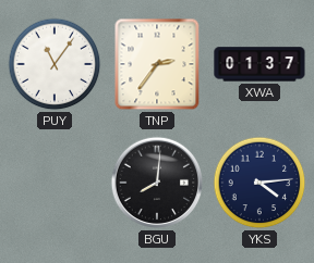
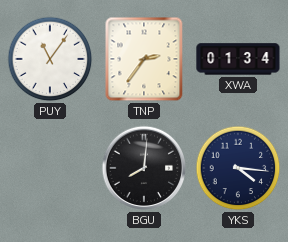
XWA: 01:37 -> 01:34
YKS: 4:14 -> 4:16
